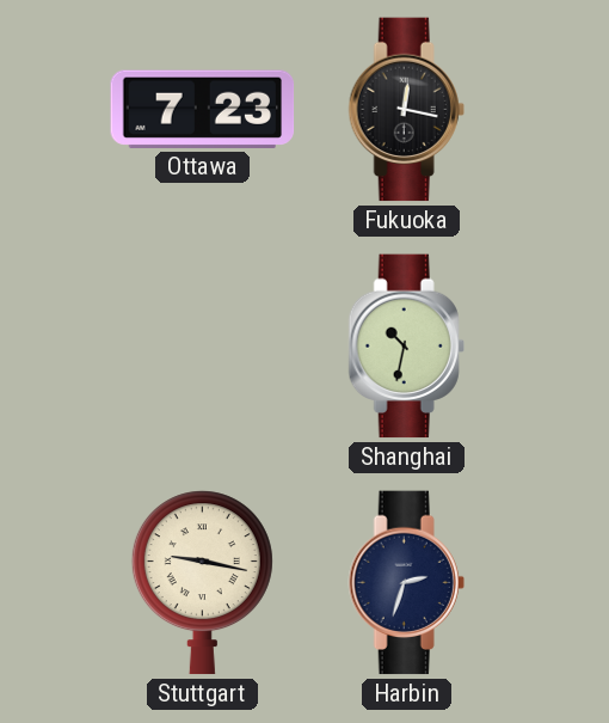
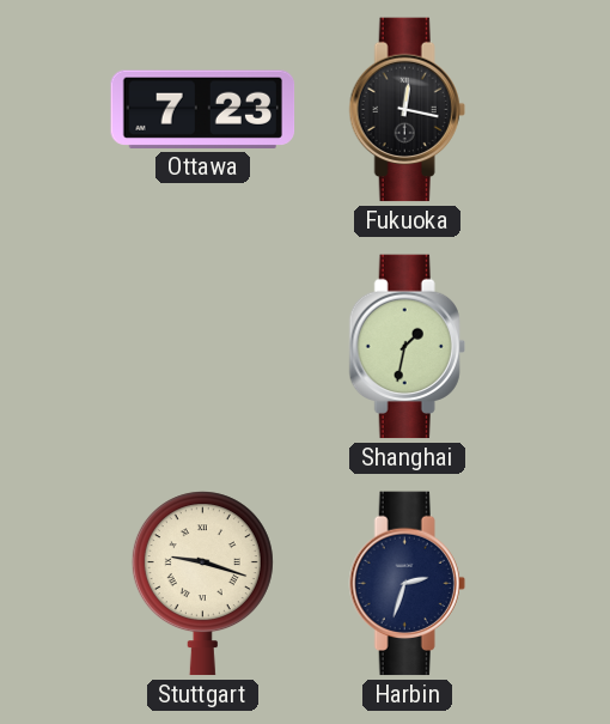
Shanghai: 10:32 -> 1:32
Stuttgart: 9:17 -> 9:18
